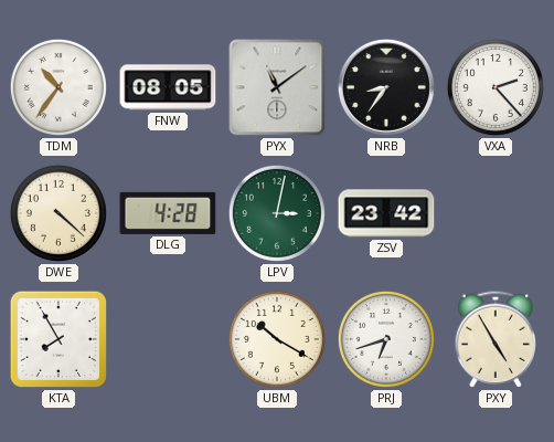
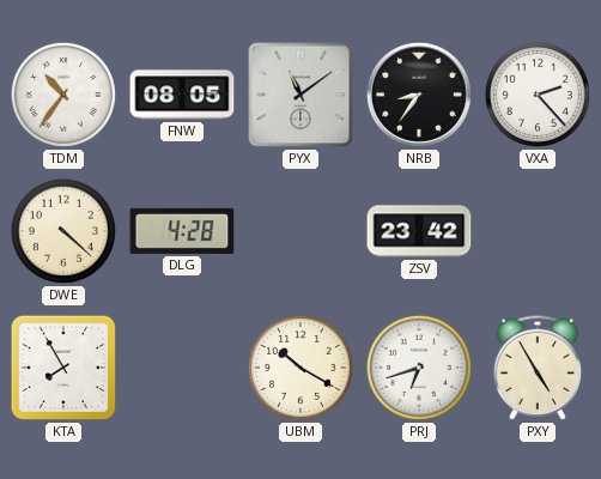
LPV: 3:02 -> none
